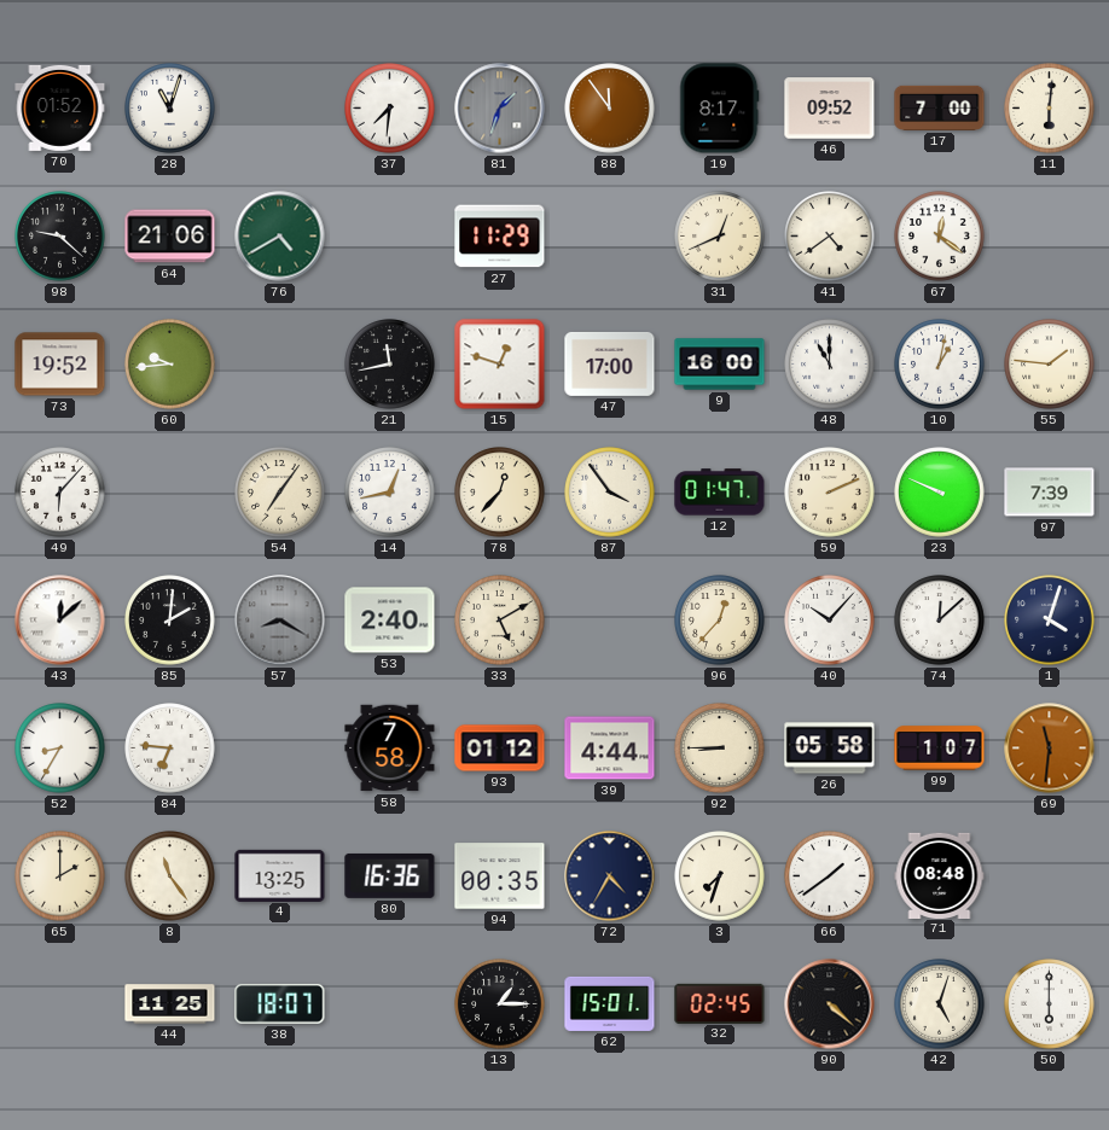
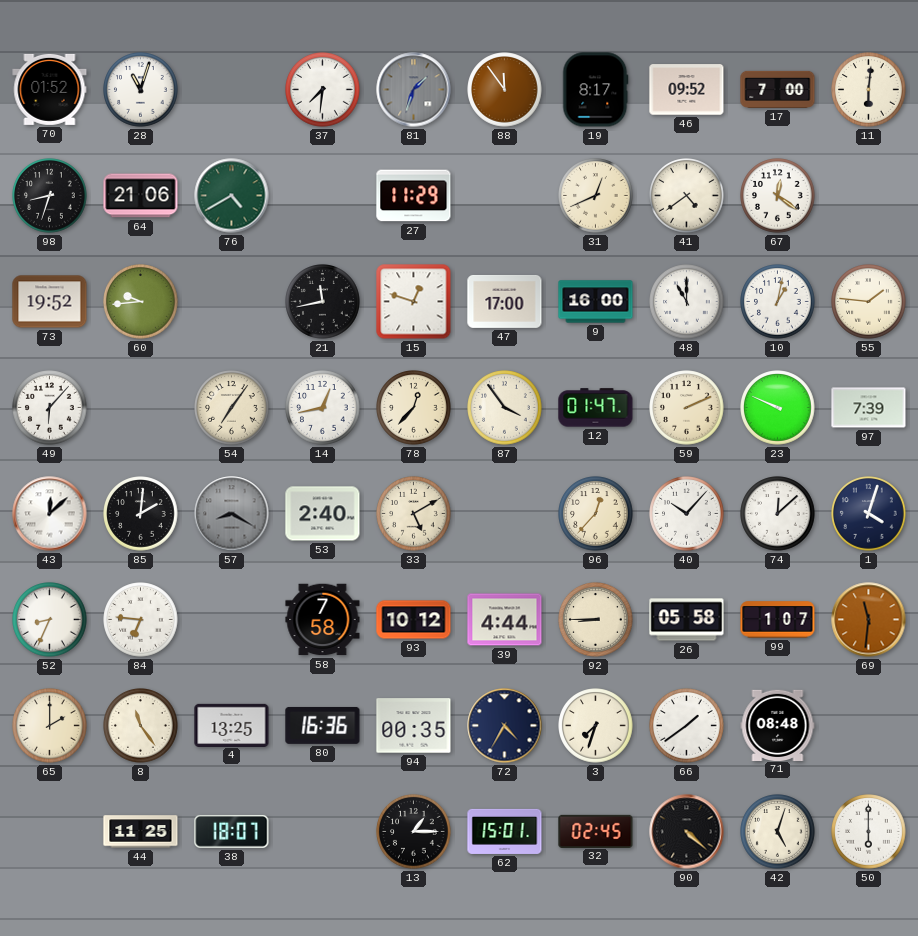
98: 9:22 -> 8:33
52: 8:35 -> 8:34
93: 01:12 -> 10:12
